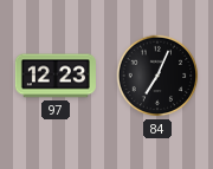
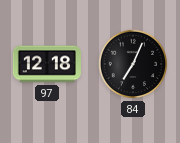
97: 12:23 -> 12:18
